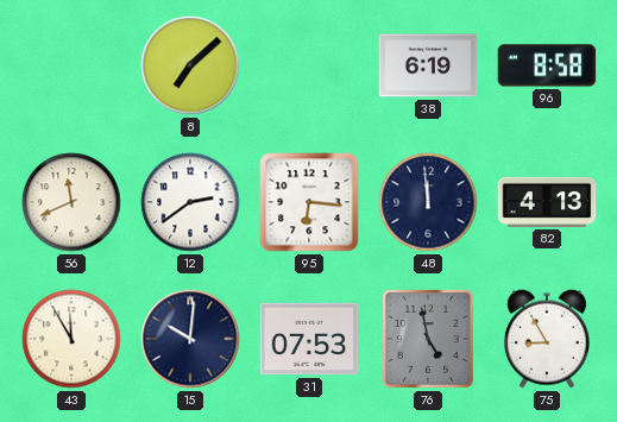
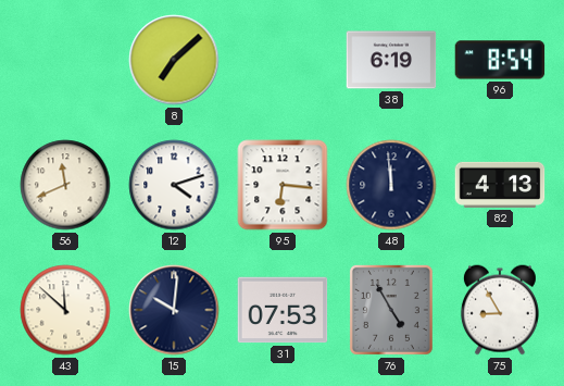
96: 8:58 -> 8:54
12: 2:39 -> 4:12
43: 11:55 -> 11:52
76: 4:58 -> 4:55
